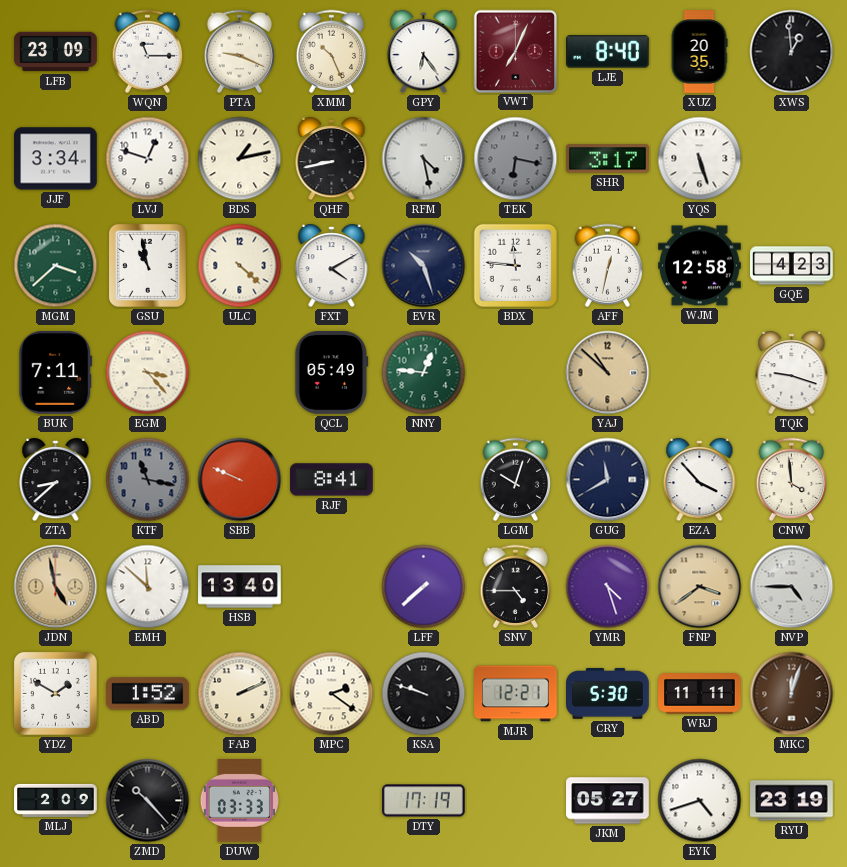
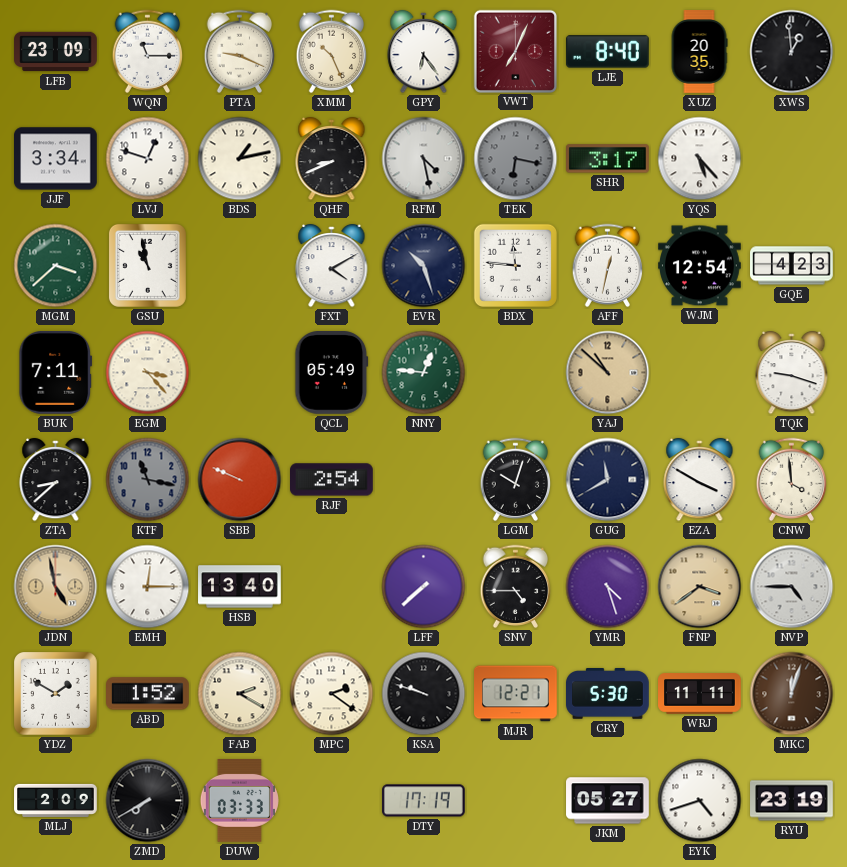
QHF: 8:43 -> 8:41
YQS: 5:27 -> 5:23
ULC: 4:22 -> none
WJM: 12:58 -> 12:54
RJF: 8:41 -> 2:54
EZA: 3:53 -> 3:50
EMH: 11:52 -> 12:15
FAB: 2:11 -> 2:20
ZMD: 10:23 -> 7:40
